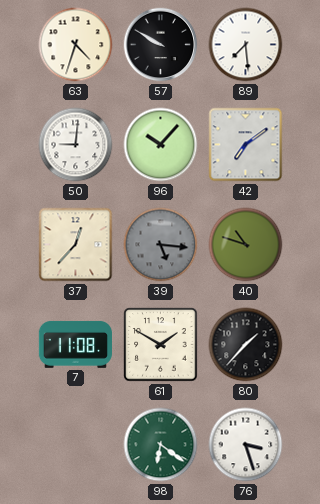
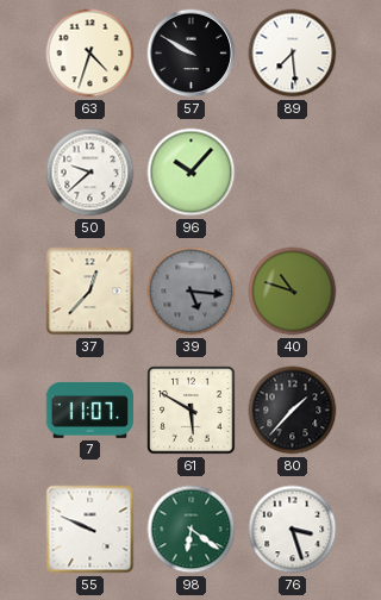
50: 9:01 -> 9:38
42: 7:09 -> none
7: 11:08 -> 11:07
61: 1:50 -> 5:50
55: none -> 9:49
